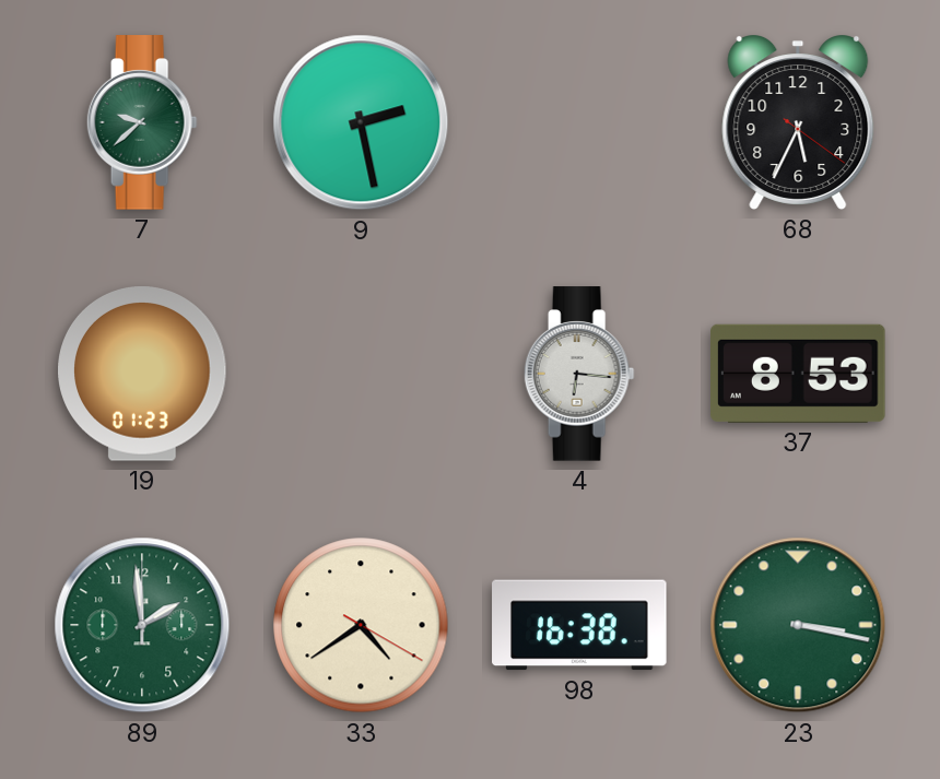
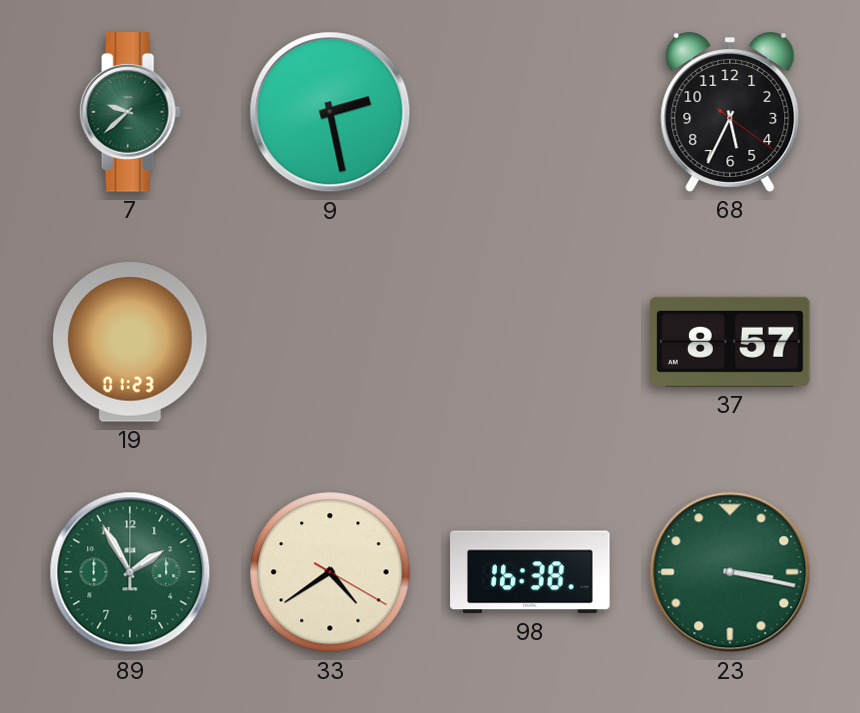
4: 6:16 -> none
37: 8:53 -> 8:57
89: 1:59 -> 1:55
